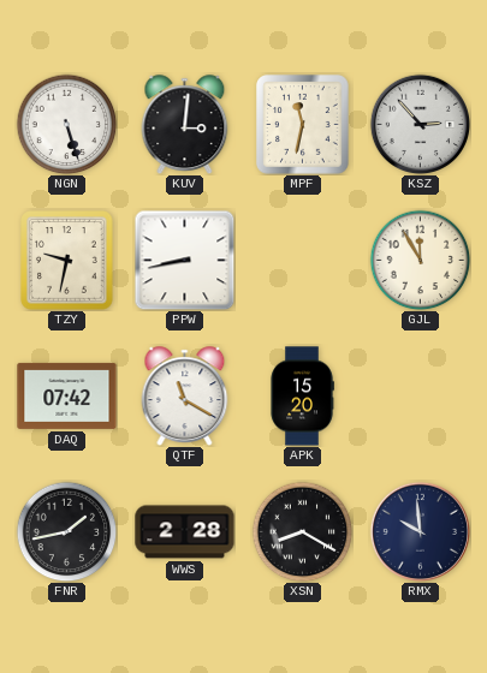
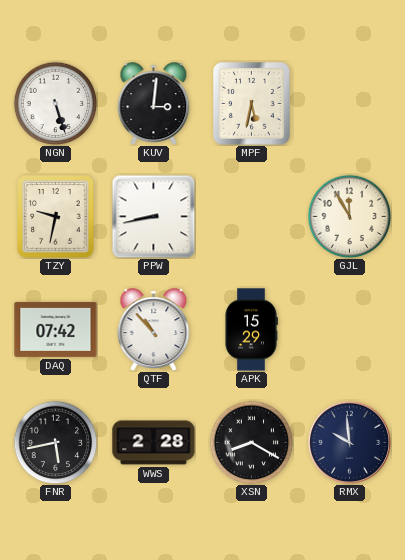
MPF: 11:32 -> 5:32
KSZ: 2:53 -> none
QTF: 11:20 -> 10:53
APK: 15:20 -> 15:29
FNR: 1:43 -> 5:43
